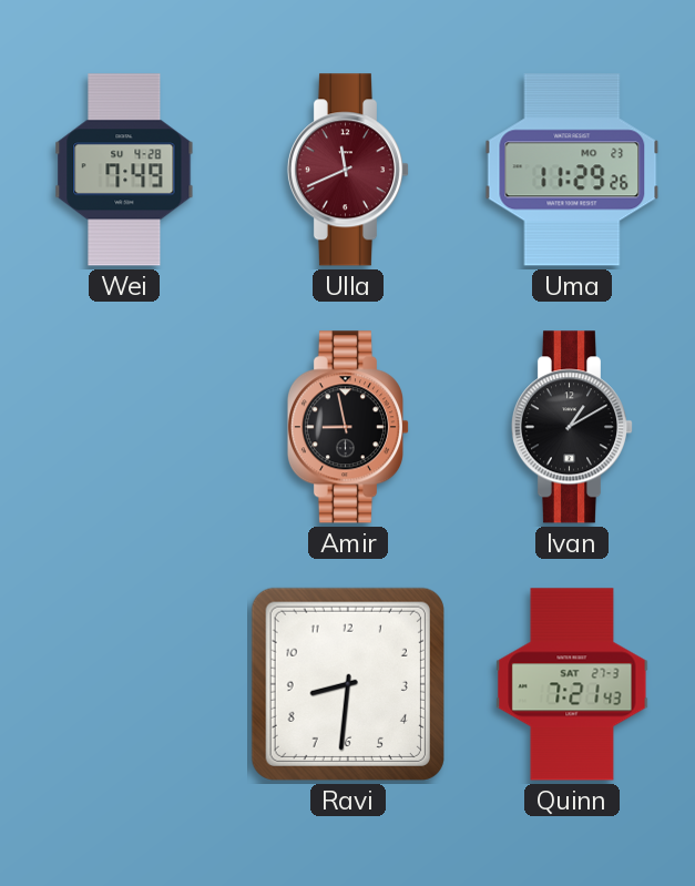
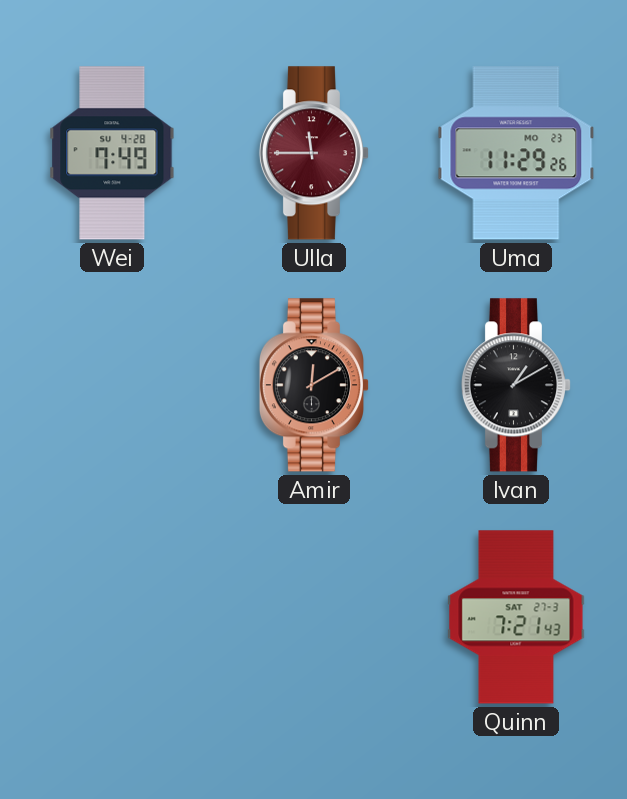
Ulla: 11:41 -> 11:45
Amir: 8:58 -> 12:10
Ravi: 8:31 -> none
